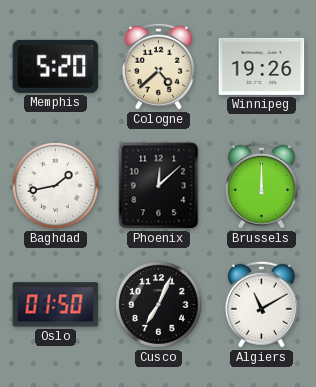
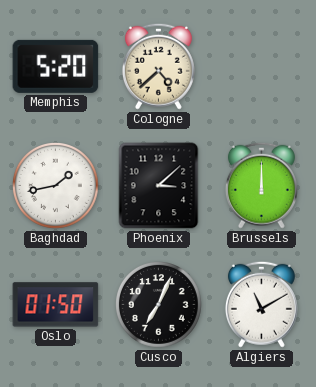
Winnipeg: 19:26 -> none
Phoenix: 12:08 -> 3:08
